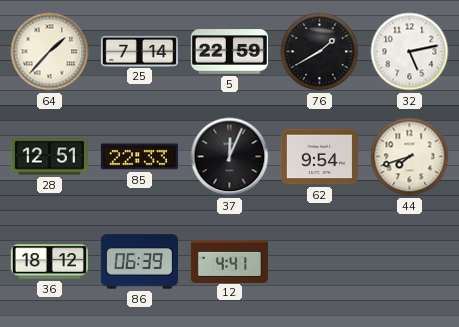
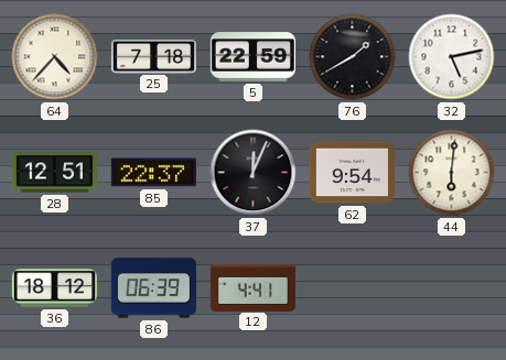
64: 1:37 -> 4:37
25: 7:14 -> 7:18
85: 22:33 -> 22:37
44: 7:42 -> 6:01
